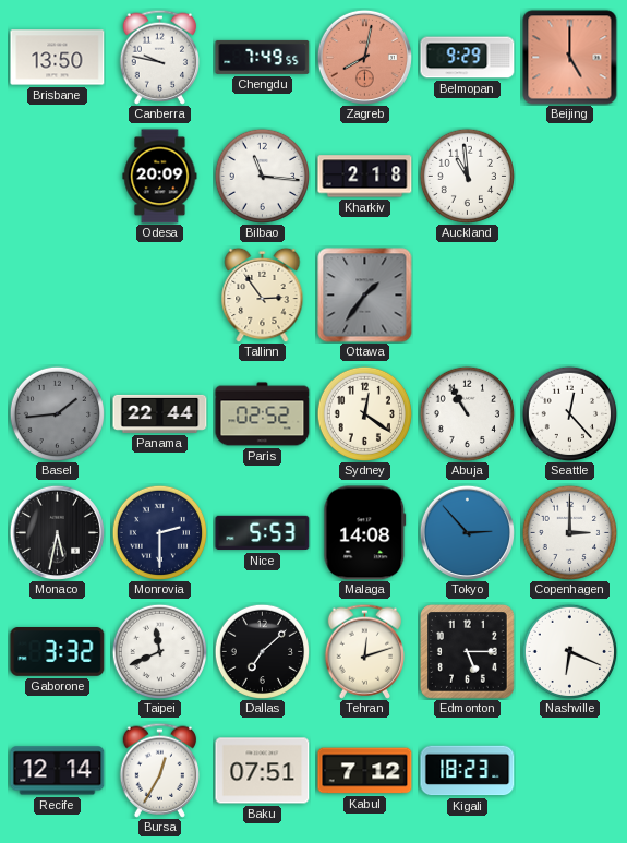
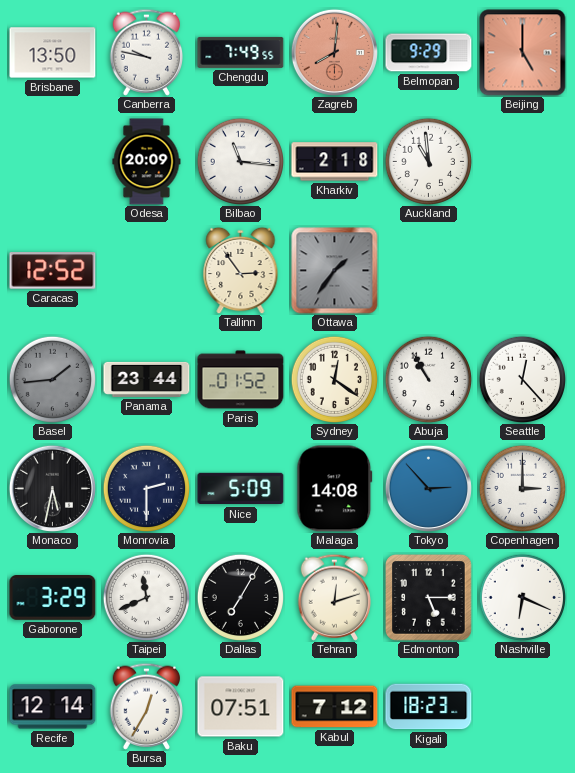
Zagreb: 8:02 -> 8:01
Caracas: none -> 12:52
Panama: 22:44 -> 23:44
Paris: 02:52 -> 01:52
Nice: 5:53 -> 5:09
Gaborone: 3:32 -> 3:29
Dallas: 7:08 -> 7:05
